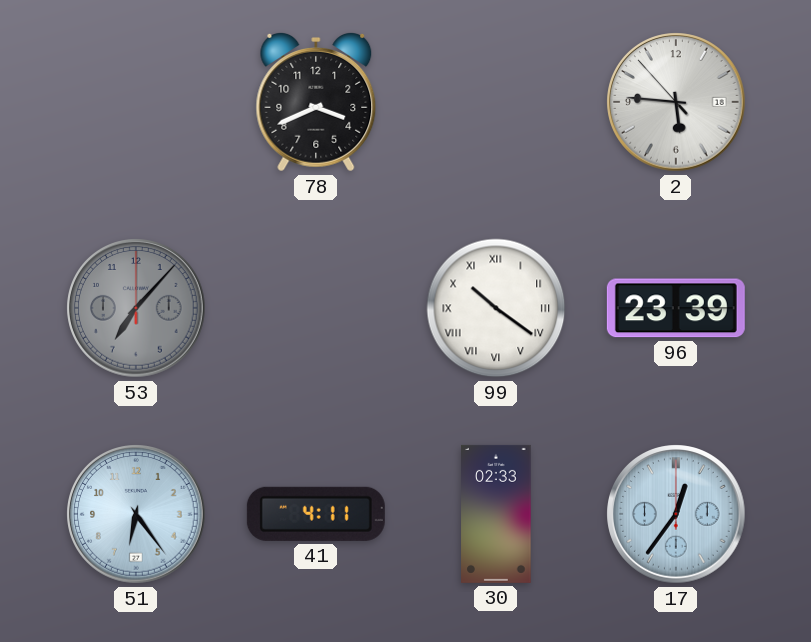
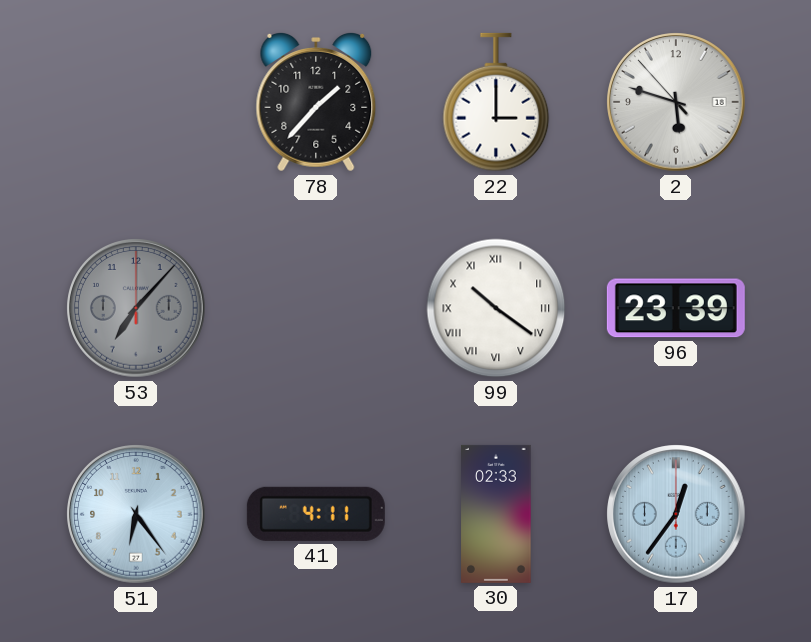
78: 3:41 -> 1:37
22: none -> 3:00
2: 5:45 -> 5:47
